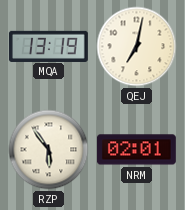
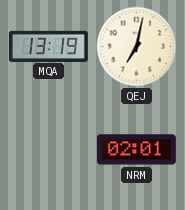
RZP: 5:54 -> none
